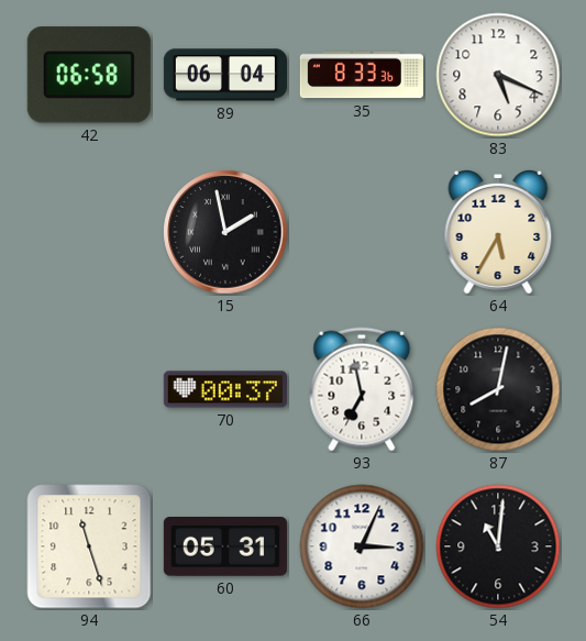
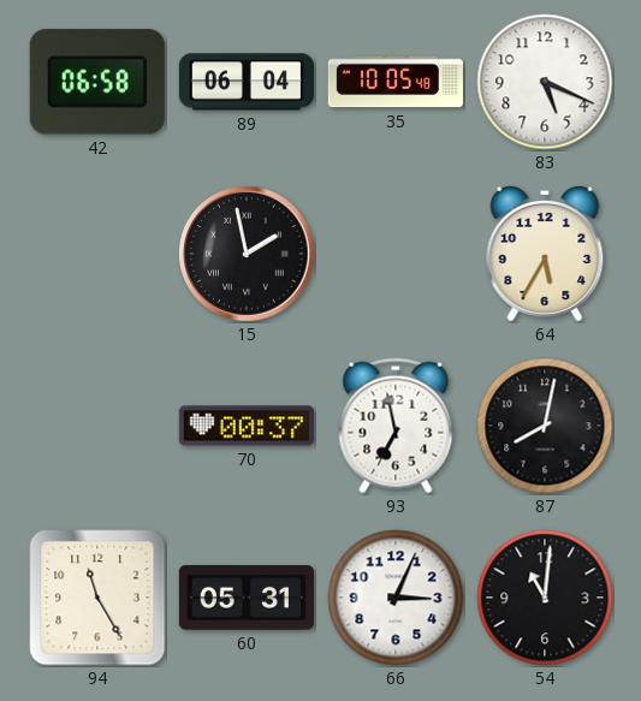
35: 8:33 -> 10:05
94: 11:27 -> 11:25
